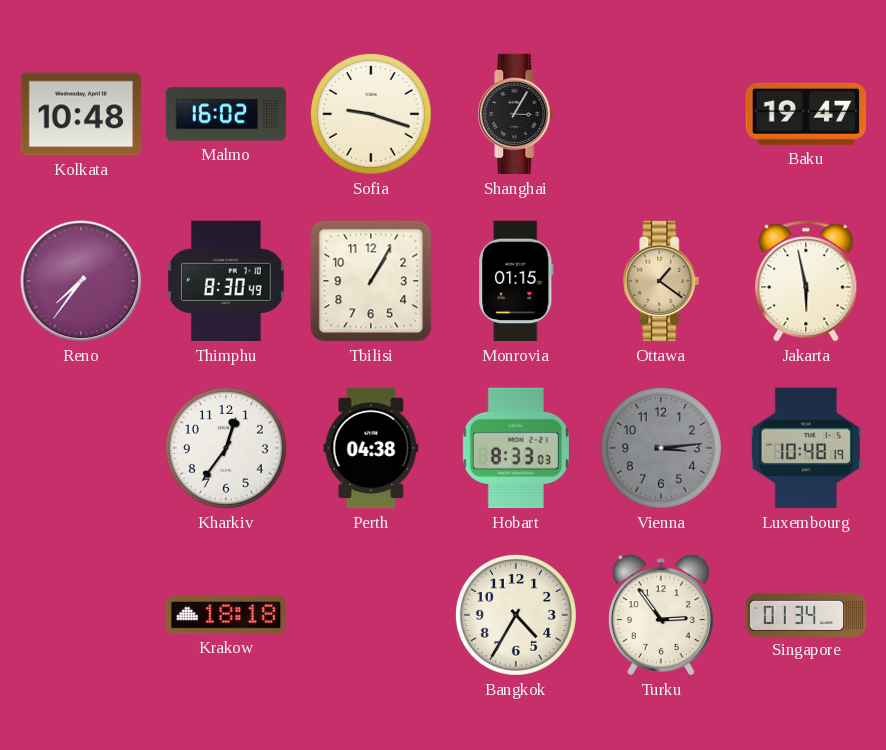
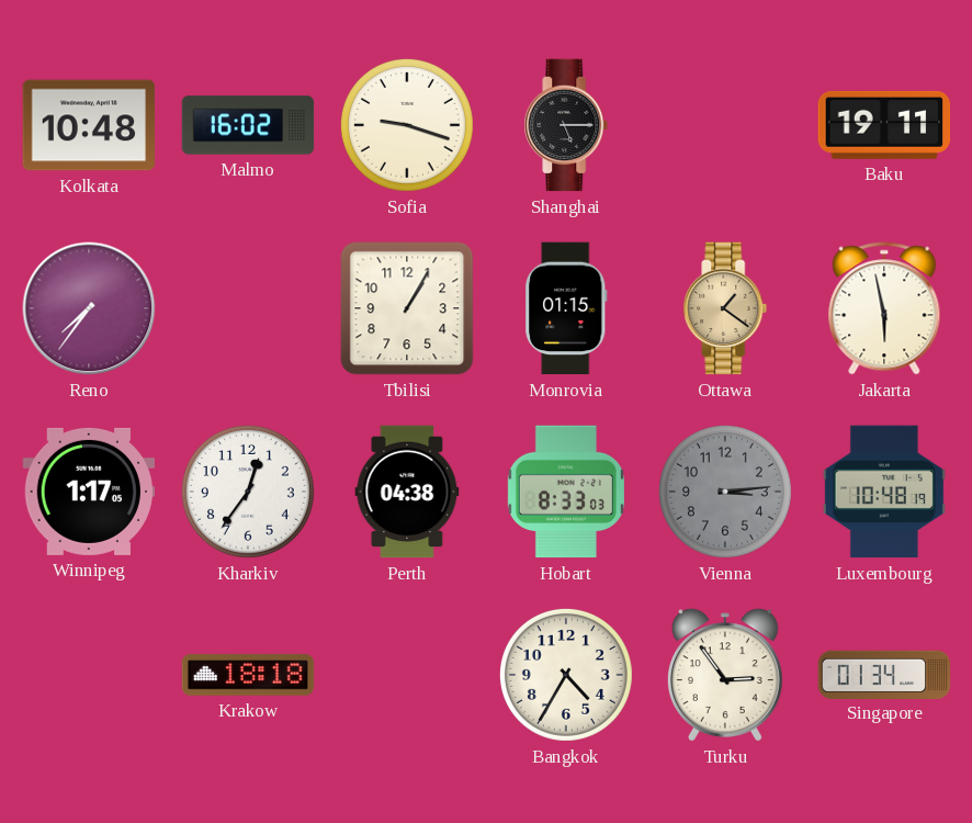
Shanghai: 3:05 -> 5:15
Baku: 19:47 -> 19:11
Thimphu: 8:30 -> none
Winnipeg: none -> 1:17
